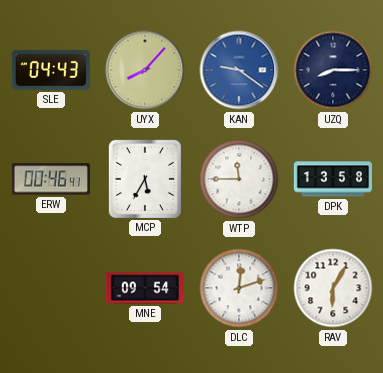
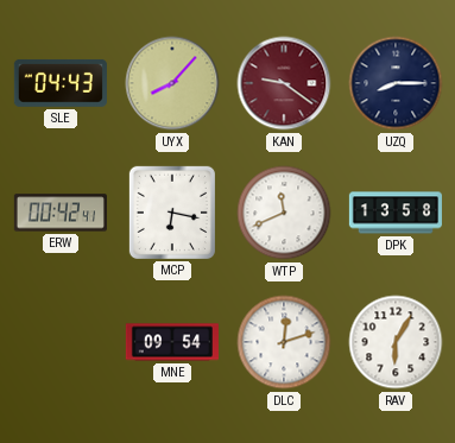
KAN dial: blue -> burgundy
ERW: 00:46 -> 00:42
MCP: 5:35 -> 6:17
WTP: 11:45 -> 11:41
